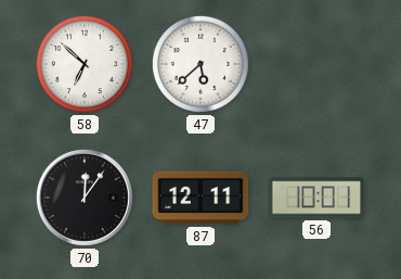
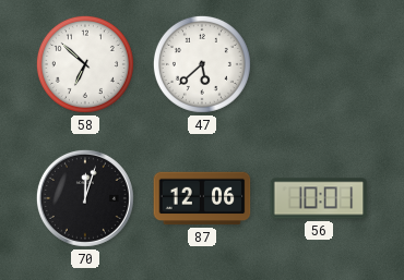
70: 12:06 -> 12:03
87: 12:11 -> 12:06
